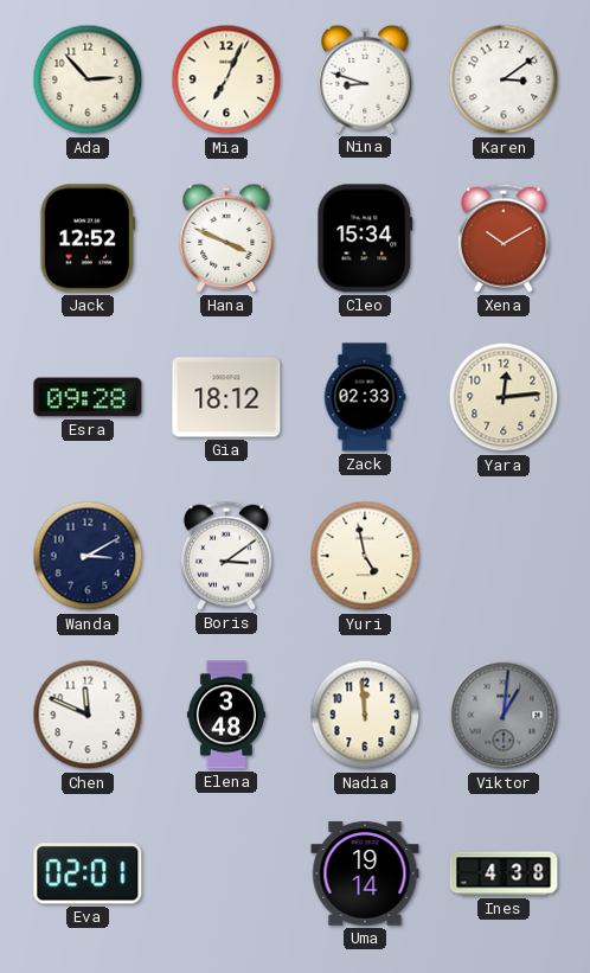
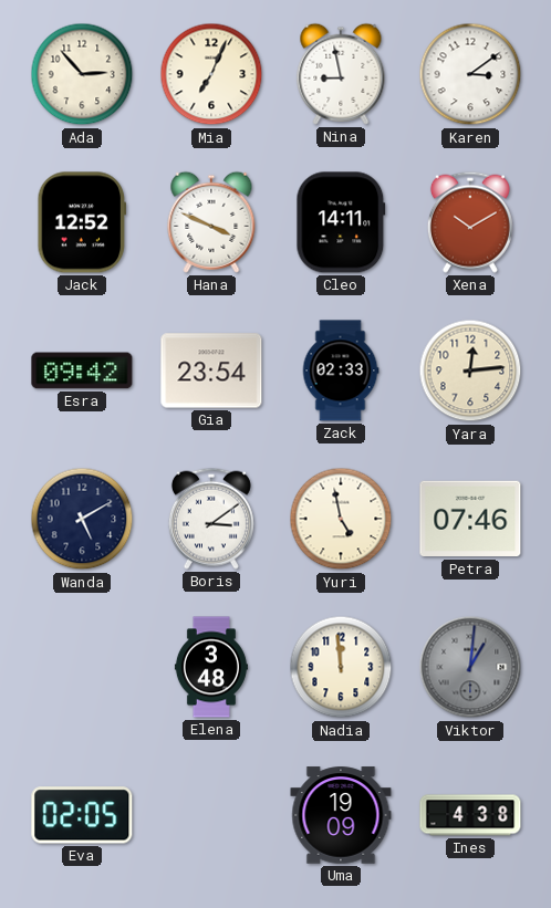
Nina: 8:48 -> 8:58
Cleo: 15:34 -> 14:11
Esra: 09:28 -> 09:42
Gia: 18:12 -> 23:54
Wanda: 3:10 -> 5:10
Petra: none -> 07:46
Chen: 11:49 -> none
Eva: 02:01 -> 02:05
Uma: 19:14 -> 19:09
